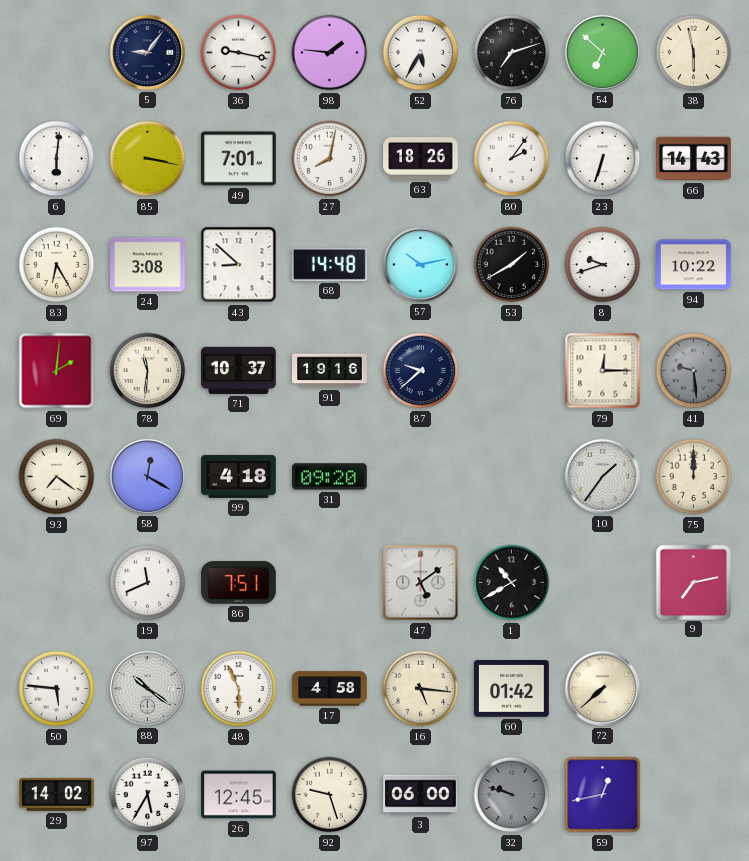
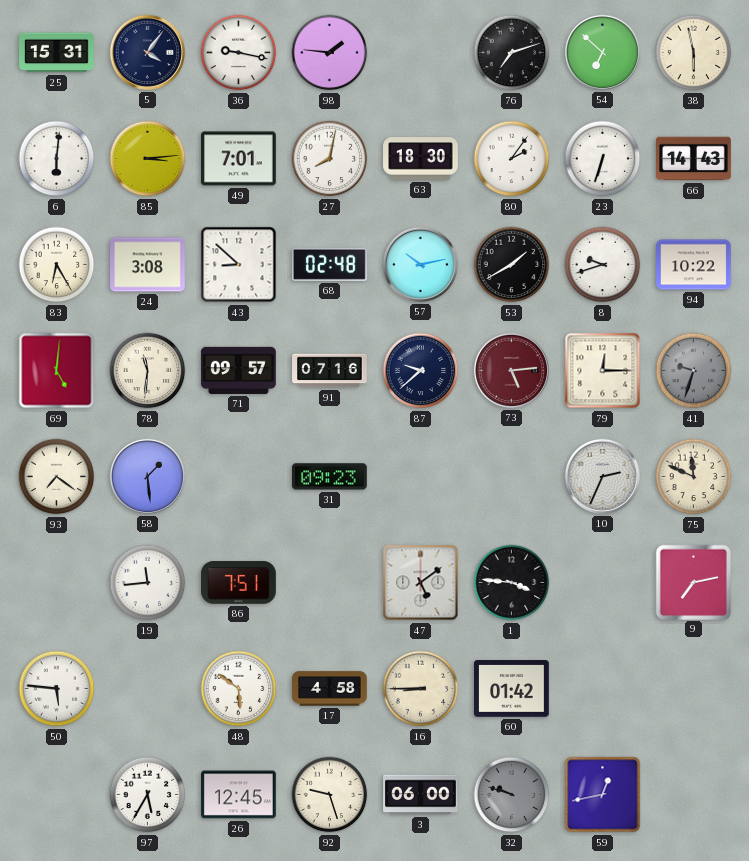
25: none -> 15:31
5: 9:06 -> 4:06
52: 5:35 -> none
85: 3:17 -> 3:14
63: 18:26 -> 18:30
68: 14:48 -> 02:48
69: 2:01 -> 5:01
71: 10:37 -> 09:57
91: 19:16 -> 07:16
73: none -> 5:14
41: 9:29 -> 9:33
58: 12:20 -> 1:29
99: 4:18 -> none
31: 09:20 -> 09:23
10: 1:36 -> 2:34
75: 12:00 -> 11:49
19: 11:41 -> 11:44
1: 10:40 -> 3:46
88: 10:21 -> none
48: 5:56 -> 5:51
16: 5:16 -> 8:45
72: 7:38 -> none
29: 14:02 -> none
